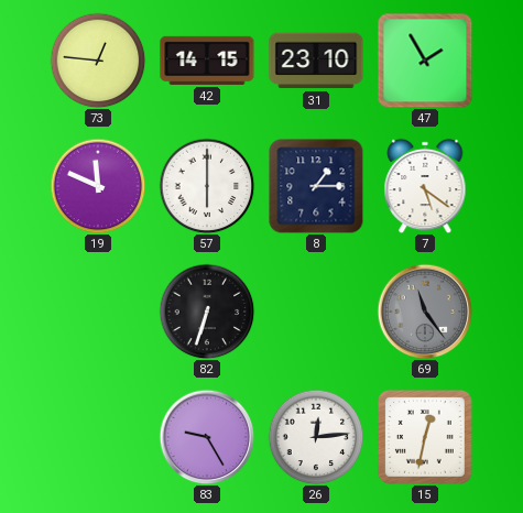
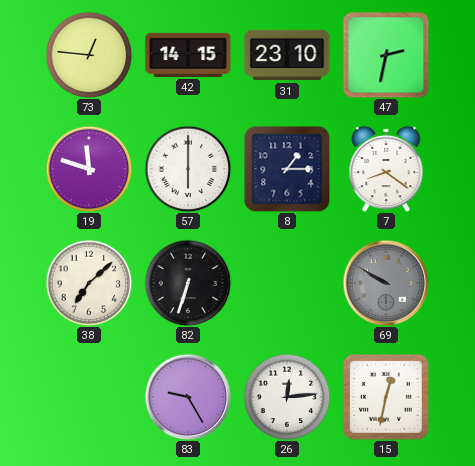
47: 1:55 -> 2:32
19: 11:49 -> 11:48
7: 5:21 -> 8:21
38: none -> 7:08
69: 11:24 -> 9:50
